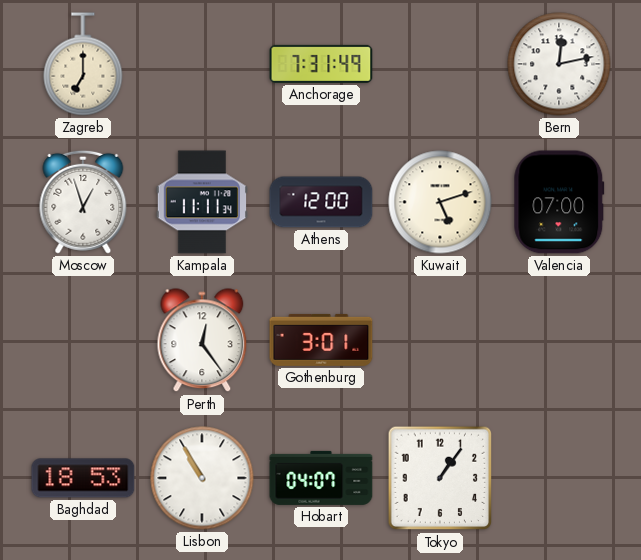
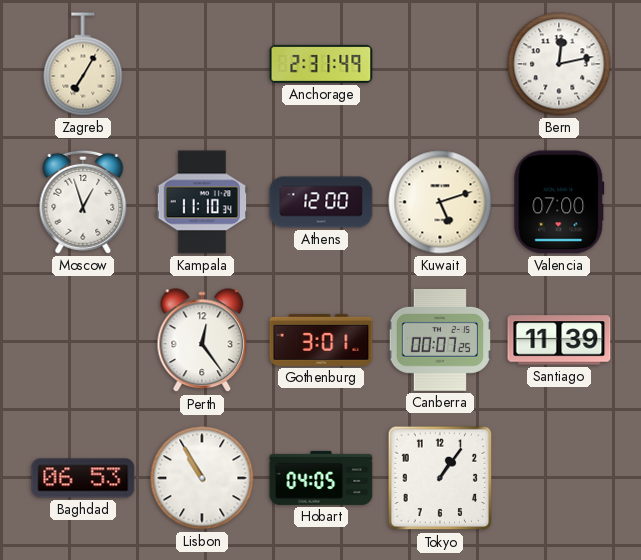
Zagreb: 7:00 -> 7:05
Anchorage: 7:31 -> 2:31
Kampala: 11:11 -> 11:10
Canberra: none -> 00:07
Santiago: none -> 11:39
Baghdad: 18:53 -> 06:53
Hobart: 04:07 -> 04:05
